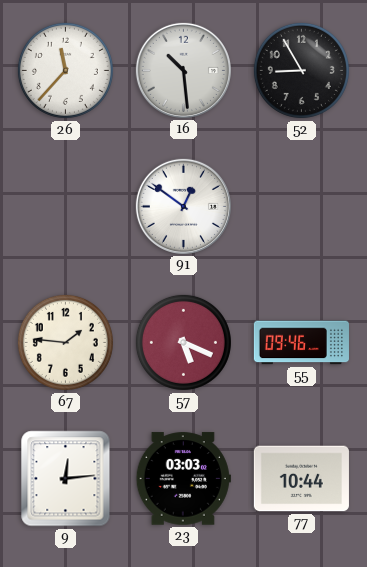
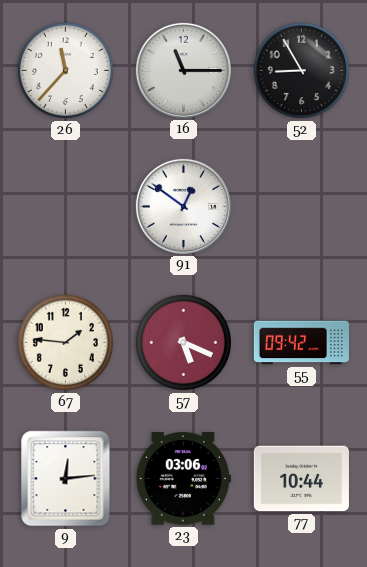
16: 10:29 -> 11:15
55: 09:46 -> 09:42
23: 03:03 -> 03:06
